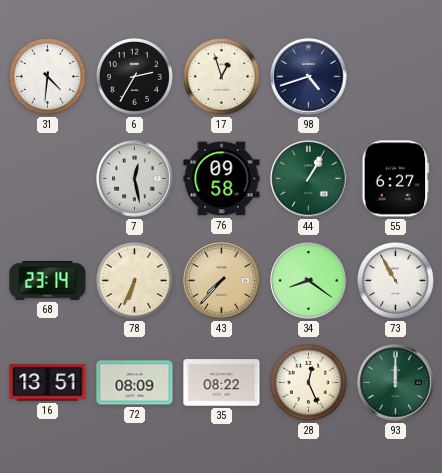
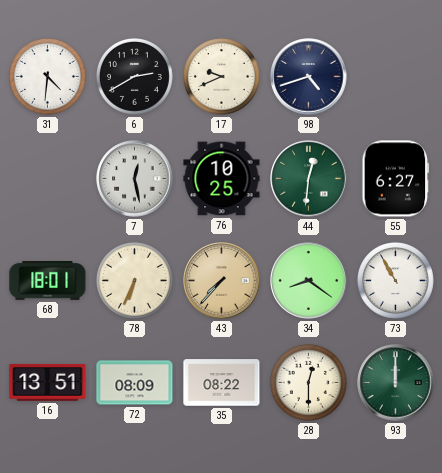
6: 2:35 -> 2:40
17: 12:57 -> 9:41
76: 09:58 -> 10:25
44: 1:05 -> 12:31
68: 23:14 -> 18:01
28: 12:26 -> 12:30
